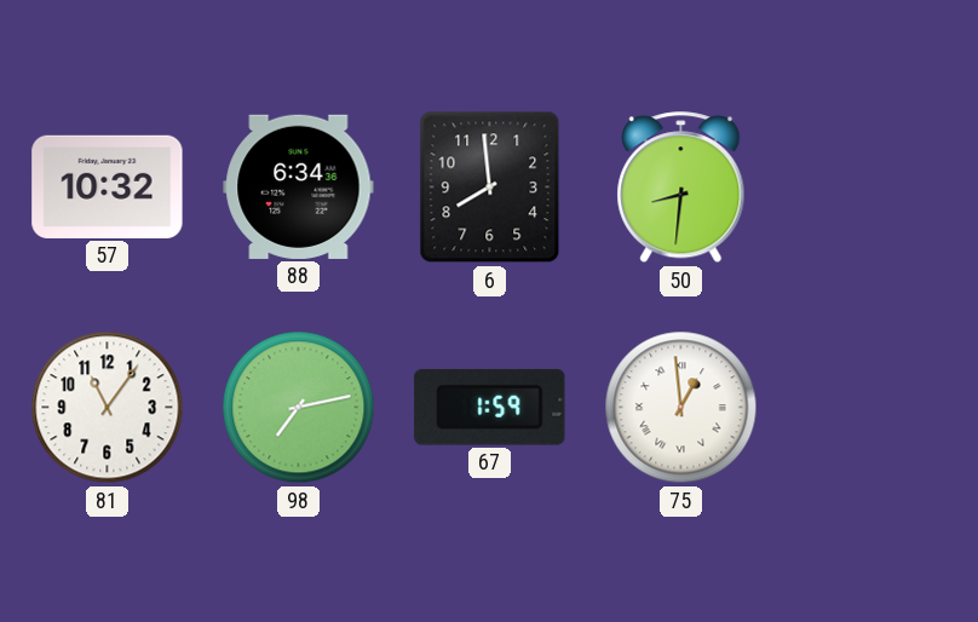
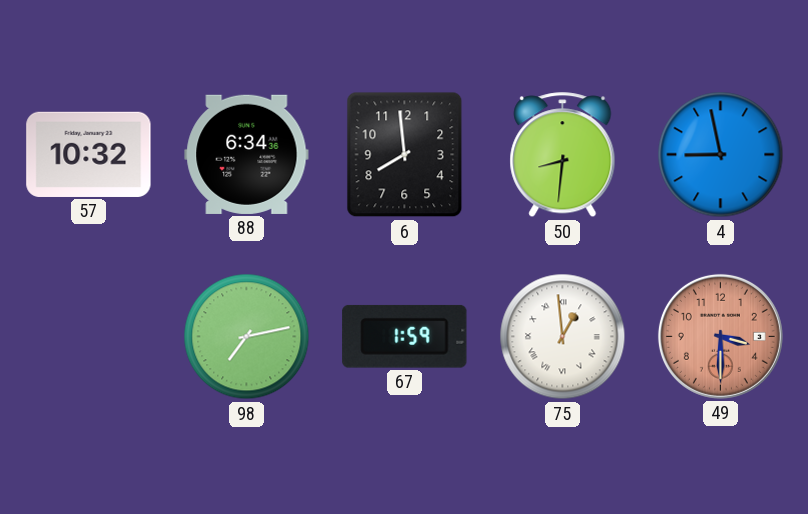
4: none -> 8:58
81: 11:06 -> none
49: none -> 3:30
